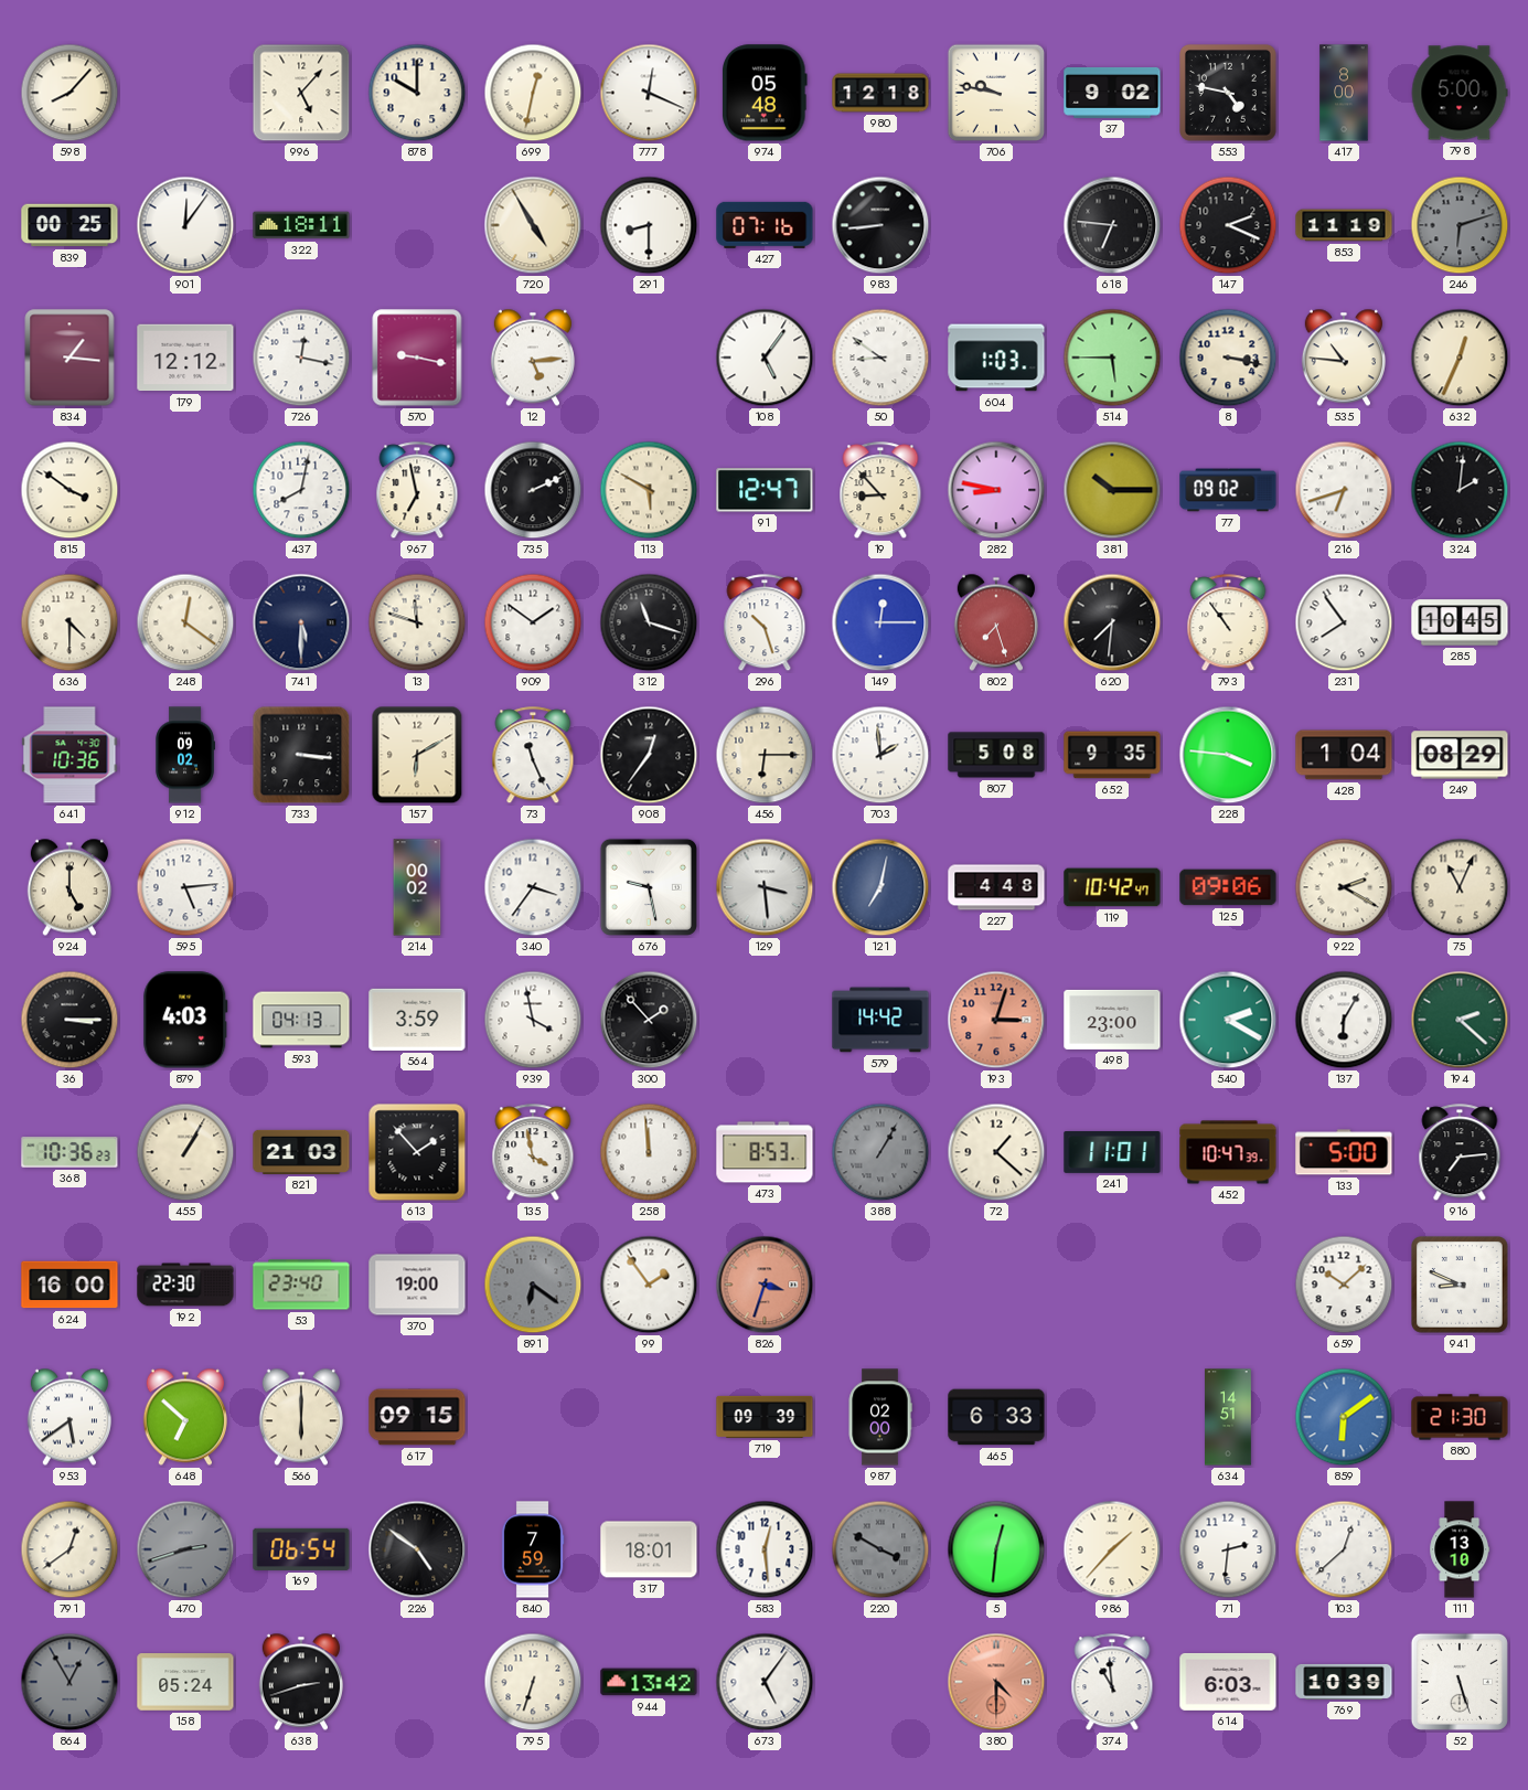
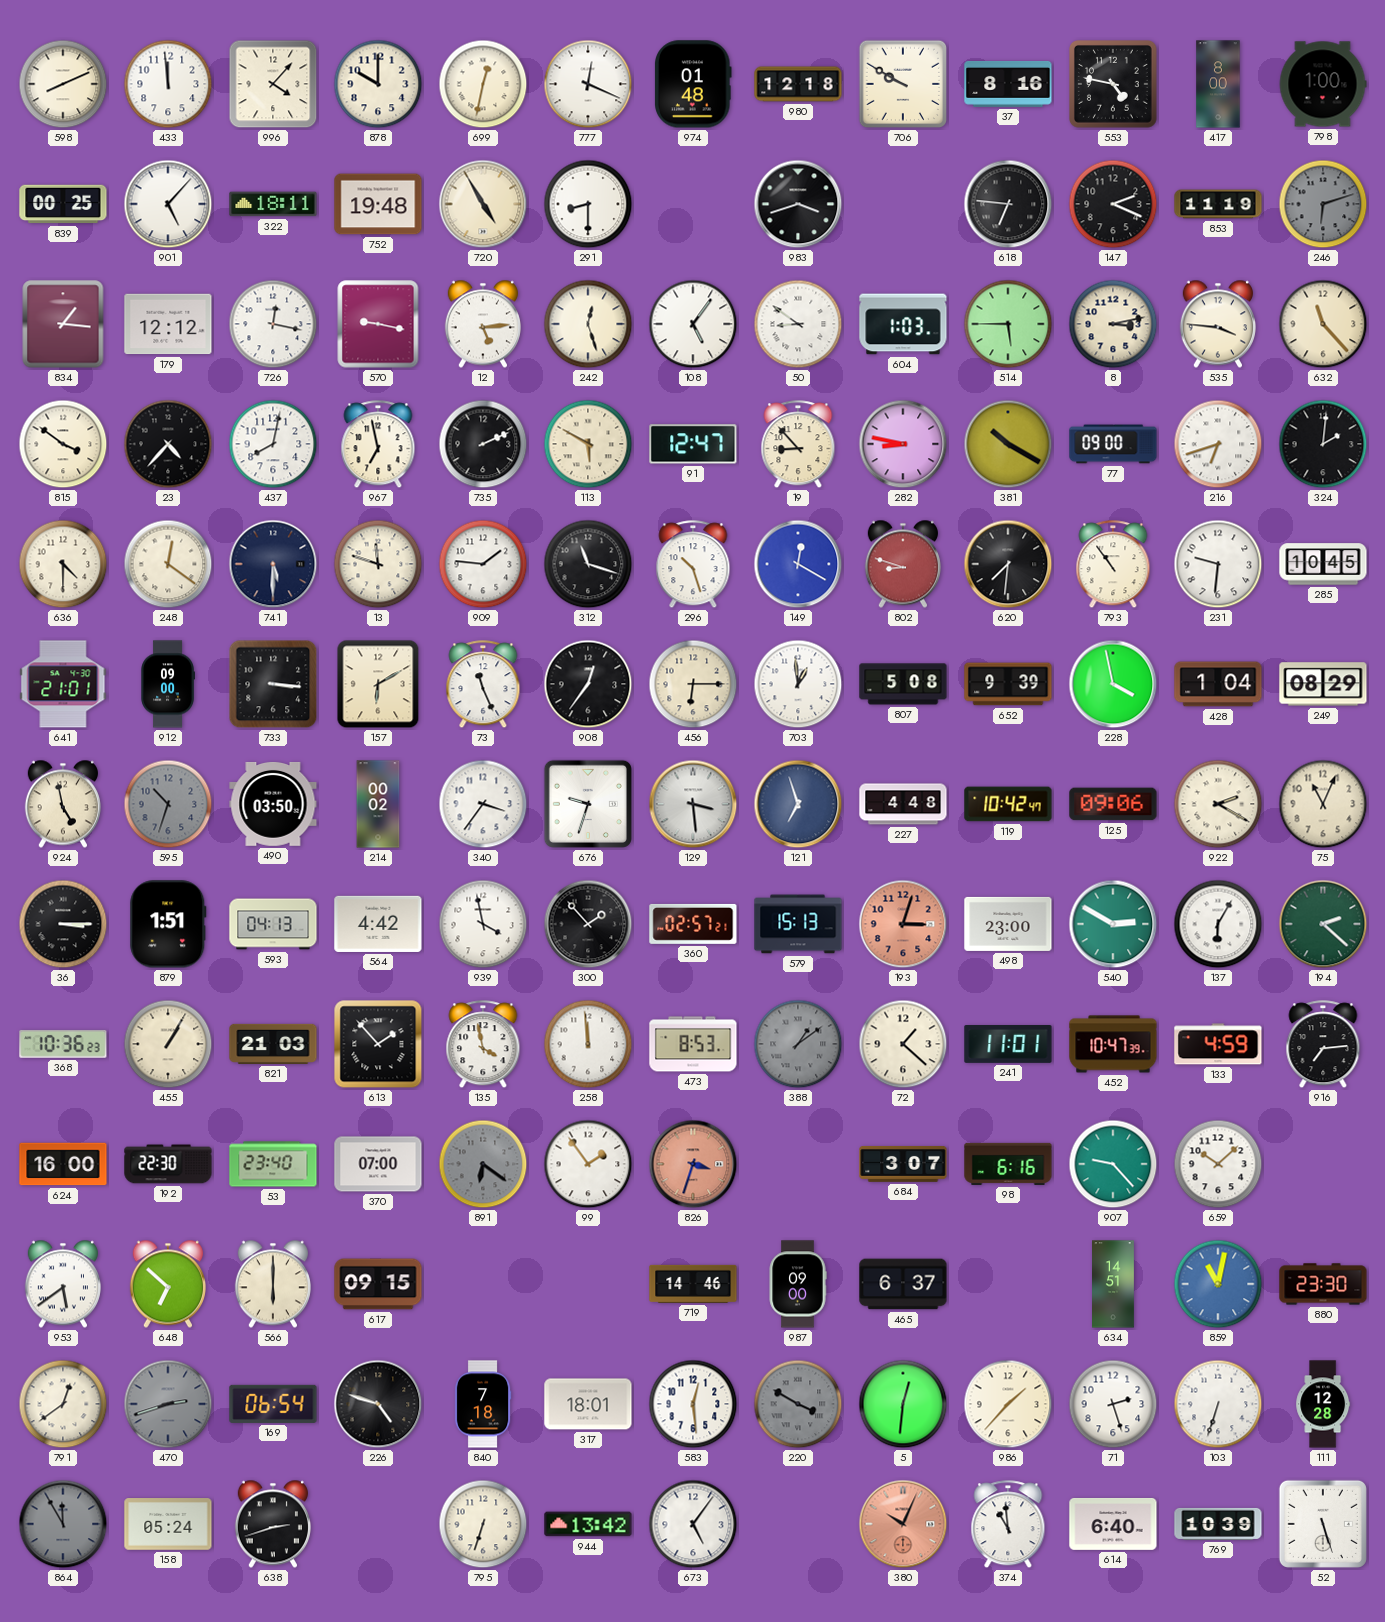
598: 8:07 -> 8:11
433: none -> 11:59
996: 5:07 -> 4:07
974: 05:48 -> 01:48
706: 9:47 -> 9:50
37: 9:02 -> 8:16
798: 5:00 -> 1:00
901: 12:06 -> 5:07
752: none -> 19:48
427: 07:16 -> none
983: 8:44 -> 3:42
242: none -> 12:27
8: 3:17 -> 3:13
535: 10:46 -> 3:46
632: 12:34 -> 11:23
23: none -> 4:37
381: 10:15 -> 10:20
77: 09:02 -> 09:00
909: 1:51 -> 1:46
149: 12:15 -> 12:20
802: 7:27 -> 8:48
231: 7:54 -> 9:31
641: 10:36 -> 21:01
912: 09:02 -> 09:00
703: 1:59 -> 12:59
652: 9:35 -> 9:39
228: 3:46 -> 3:58
924: 5:00 -> 4:58
595: 5:14 -> 10:33
595 dial: white -> grey
490: none -> 03:50
676: 9:28 -> 9:33
121: 7:02 -> 6:57
879: 4:03 -> 1:51
564: 3:59 -> 4:42
360: none -> 02:57
579: 14:42 -> 15:13
540: 2:20 -> 2:50
388: 1:05 -> 1:09
133: 5:00 -> 4:59
370: 19:00 -> 07:00
684: none -> 3:07
98: none -> 6:16
907: none -> 9:23
941: 8:49 -> none
719: 09:39 -> 14:46
987: 02:00 -> 09:00
465: 6:33 -> 6:37
859: 6:09 -> 11:02
880: 21:30 -> 23:30
226: 4:51 -> 4:48
840: 7:59 -> 7:18
71: 2:31 -> 2:27
103: 12:38 -> 6:33
111: 13:10 -> 12:28
864: 12:55 -> 11:55
380: 4:30 -> 10:04
614: 6:03 -> 6:40
